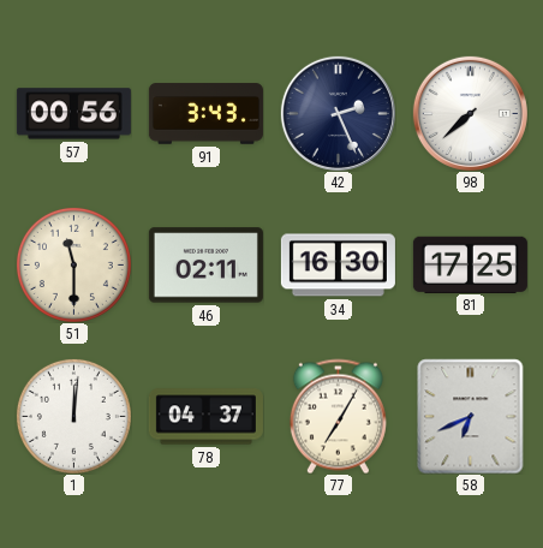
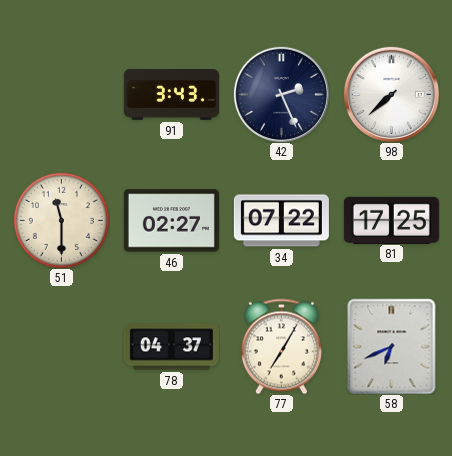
57: 00:56 -> none
46: 02:11 -> 02:27
34: 16:30 -> 07:22
1: 12:01 -> none
